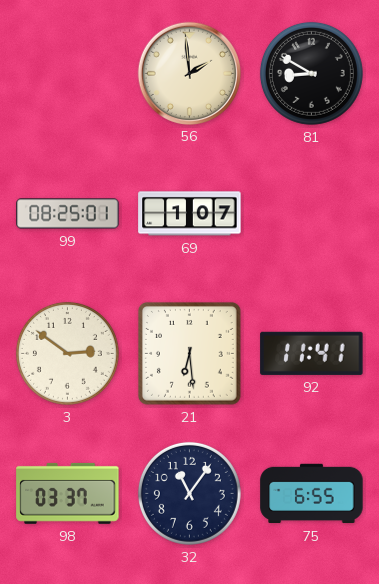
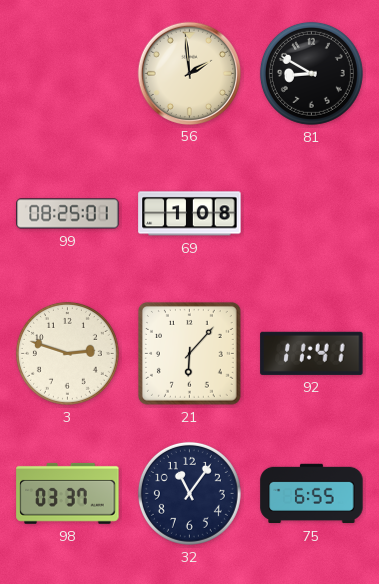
69: 1:07 -> 1:08
3: 2:51 -> 2:48
21: 6:29 -> 6:07
